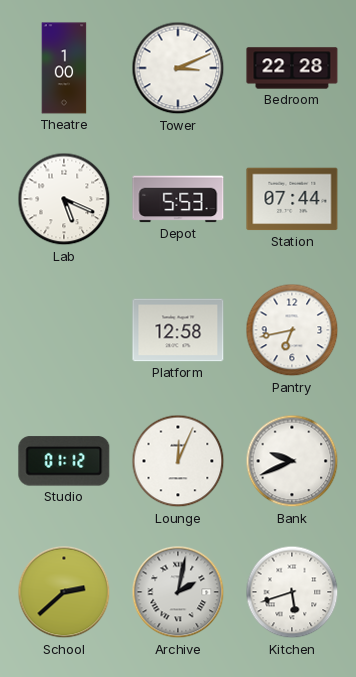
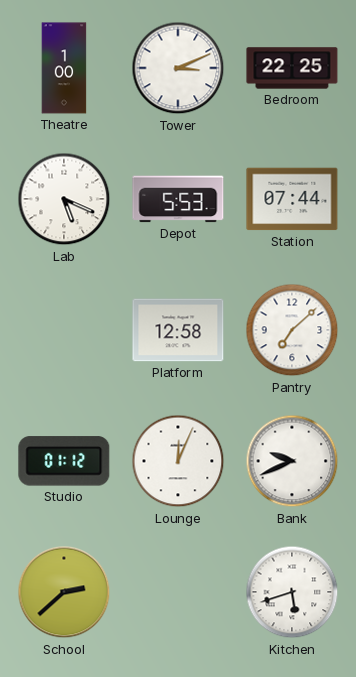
Bedroom: 22:28 -> 22:25
Pantry: 6:43 -> 7:08
Archive: 2:02 -> none
